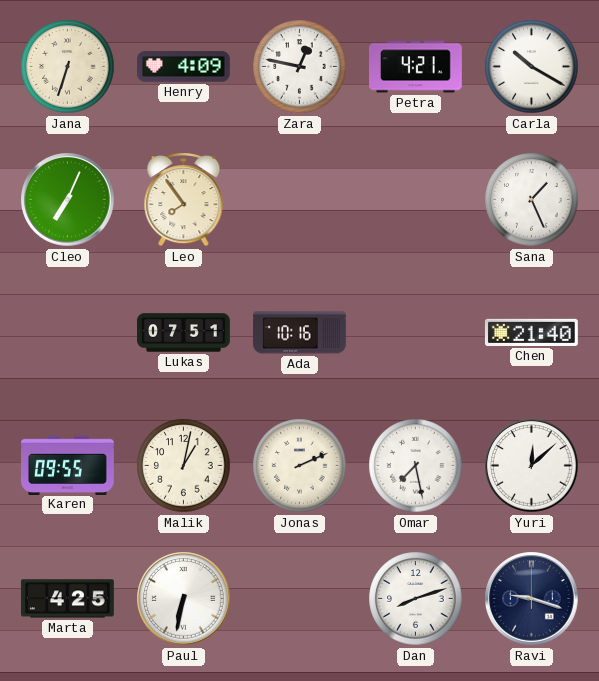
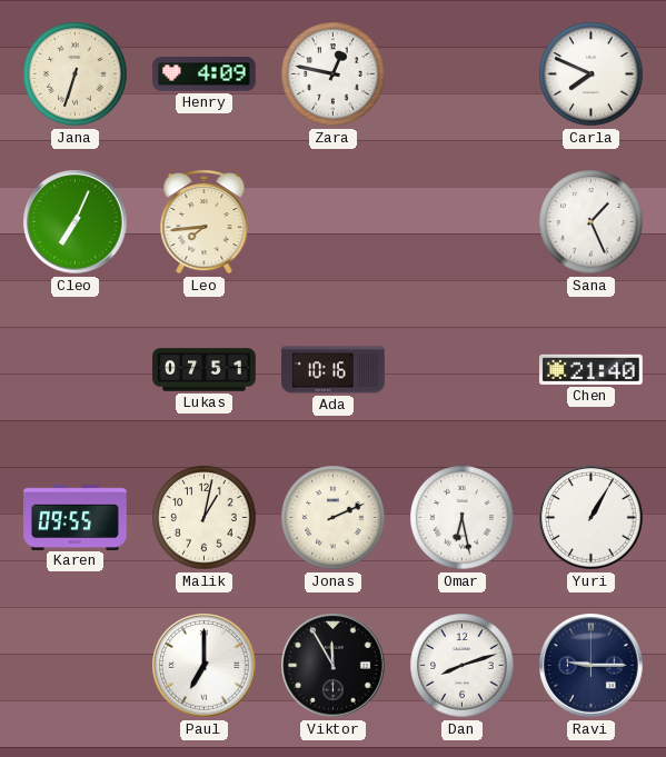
Petra: 4:21 -> none
Carla: 10:20 -> 7:49
Leo: 7:54 -> 7:44
Omar: 7:28 -> 6:28
Yuri: 12:08 -> 1:05
Marta: 4:25 -> none
Paul: 6:32 -> 7:00
Viktor: none -> 11:55
Ravi: 9:18 -> 9:15
